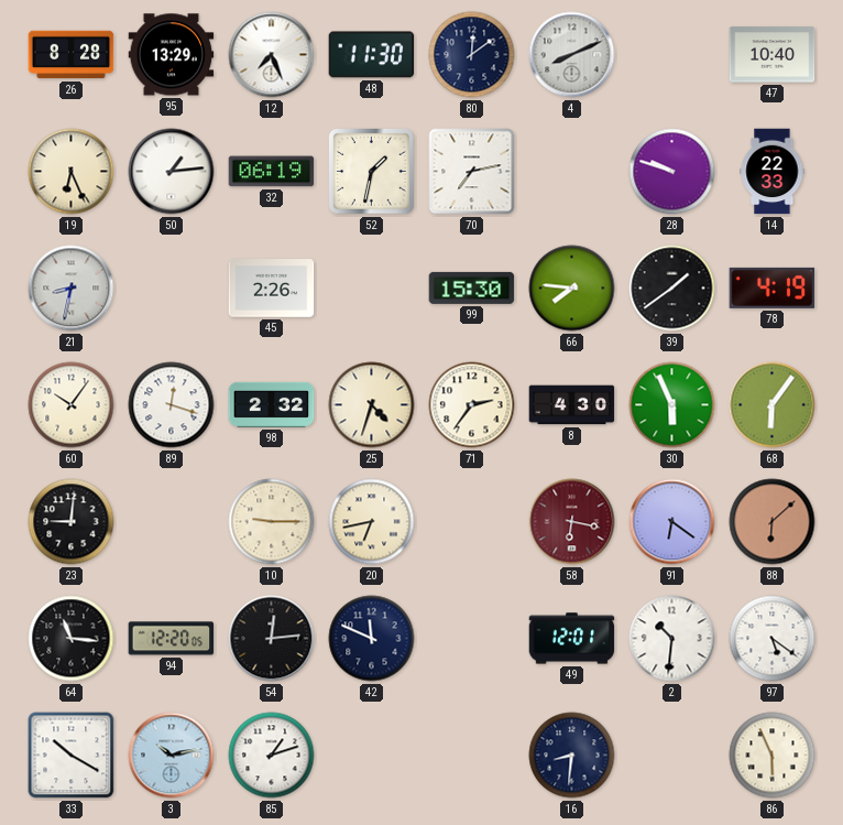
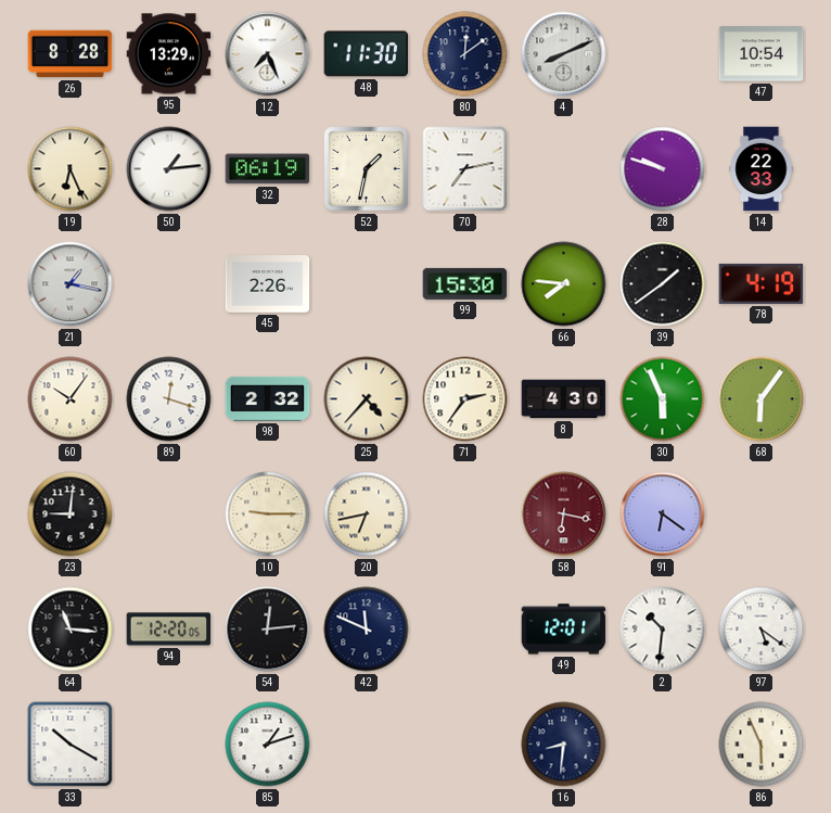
47: 10:40 -> 10:54
21: 8:32 -> 1:17
25: 4:33 -> 4:37
88: 6:08 -> none
3: 10:13 -> none
